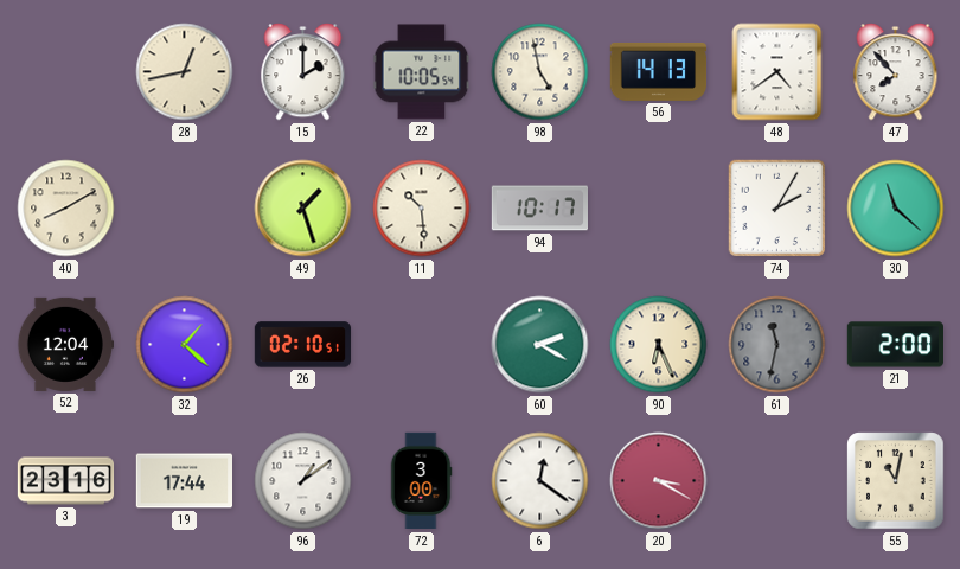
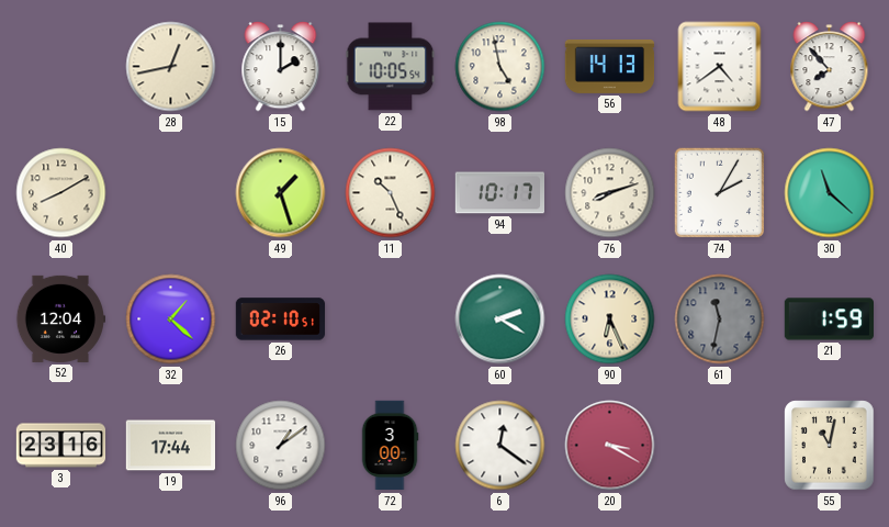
11: 10:29 -> 10:26
76: none -> 8:12
21: 2:00 -> 1:59
